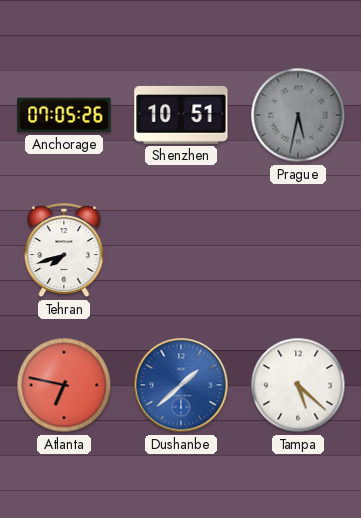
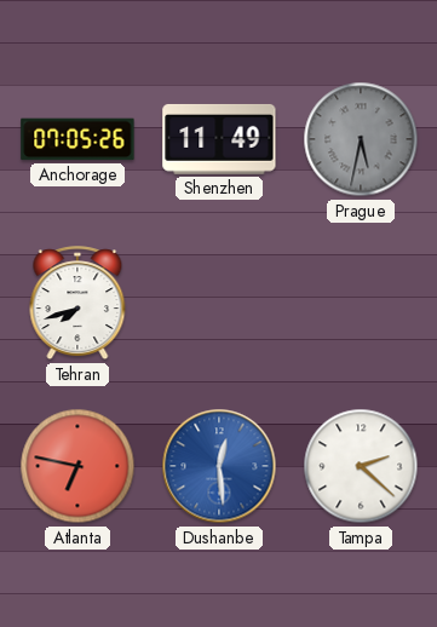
Shenzhen: 10:51 -> 11:49
Dushanbe: 1:38 -> 12:29
Tampa: 5:22 -> 2:22
